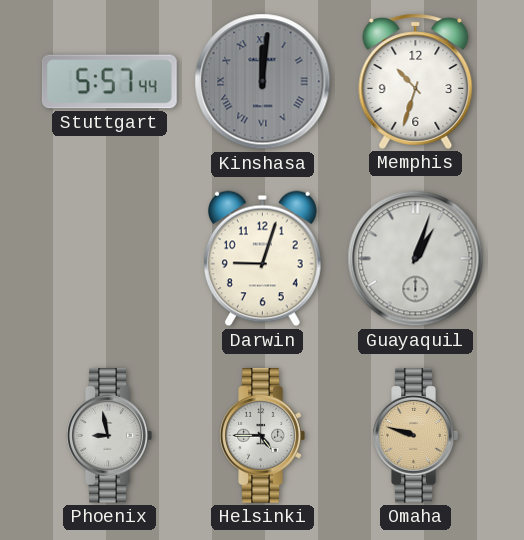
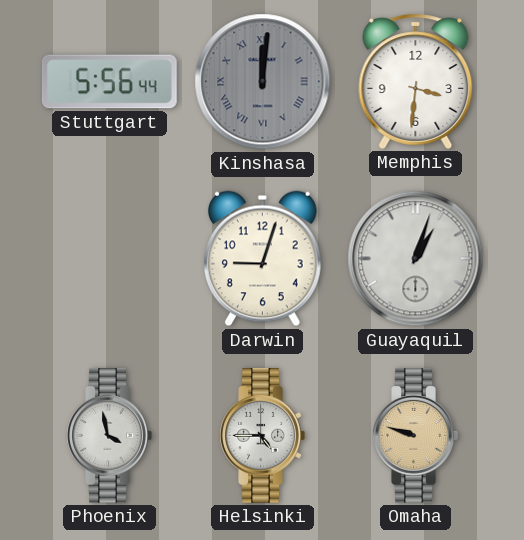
Stuttgart: 5:57 -> 5:56
Memphis: 10:33 -> 3:31
Phoenix: 8:58 -> 3:58
